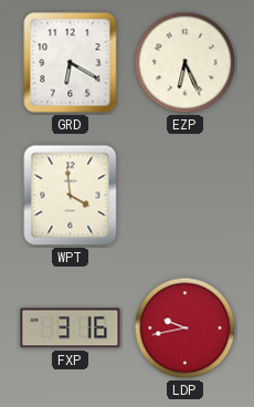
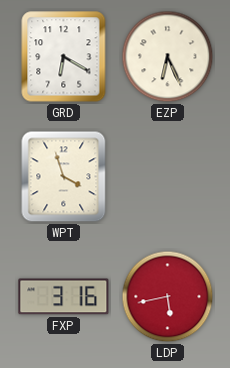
WPT: 3:59 -> 3:57
LDP: 9:43 -> 5:43
